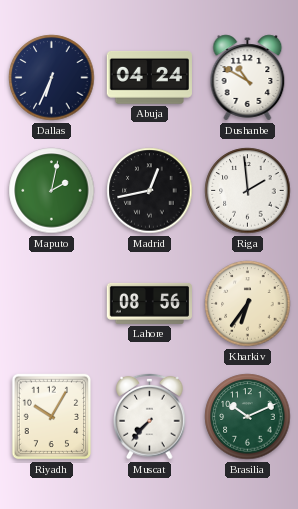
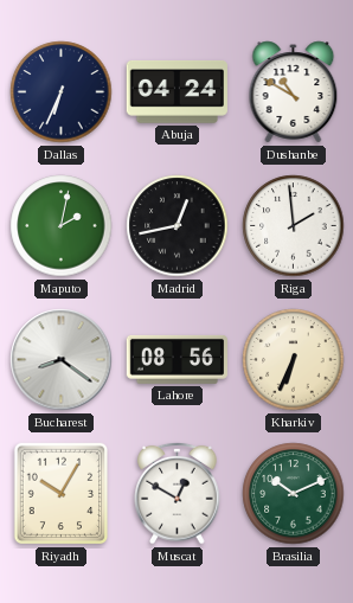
Bucharest: none -> 8:21
Kharkiv: 6:36 -> 6:34
Muscat: 7:37 -> 12:50
